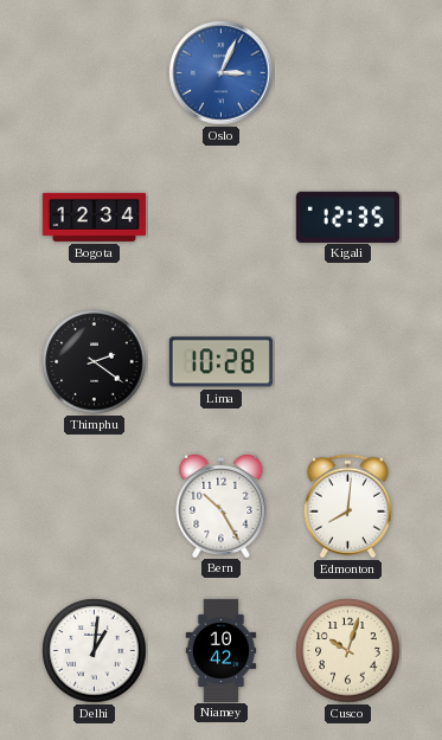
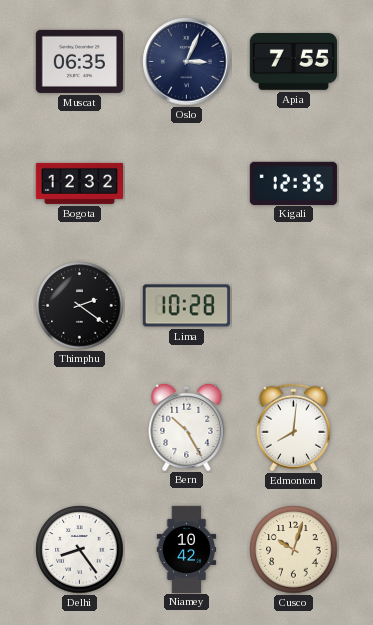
Muscat: none -> 06:35
Oslo dial: blue -> navy
Apia: none -> 7:55
Bogota: 12:34 -> 12:32
Delhi: 1:01 -> 8:24
